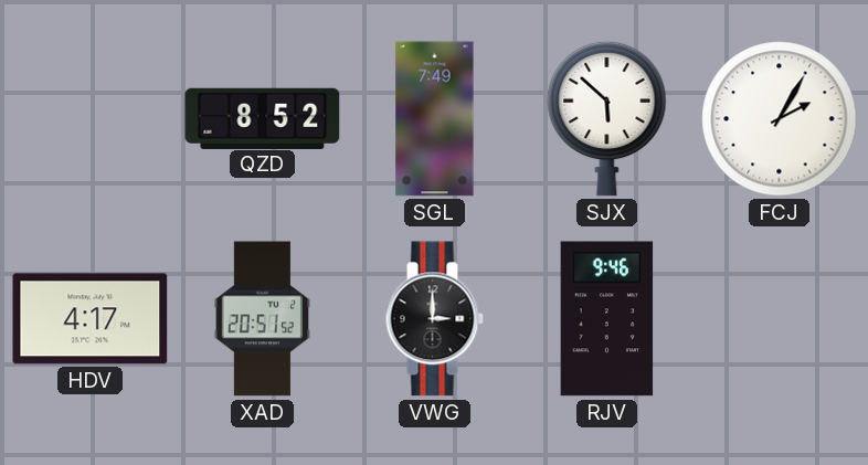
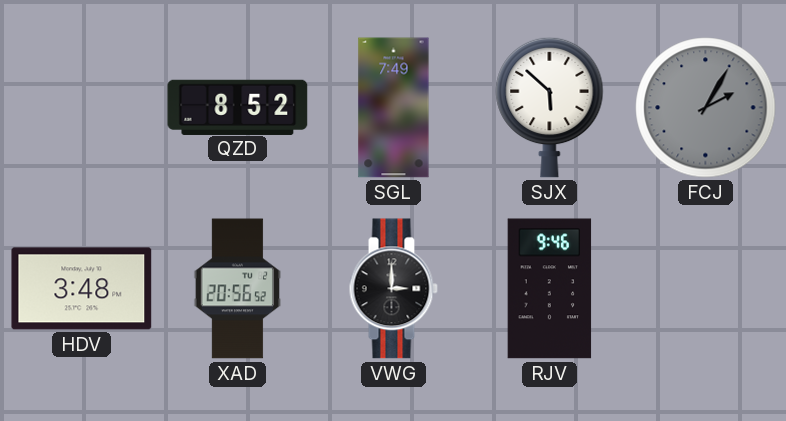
FCJ dial: white -> grey
HDV: 4:17 -> 3:48
XAD: 20:51 -> 20:56
